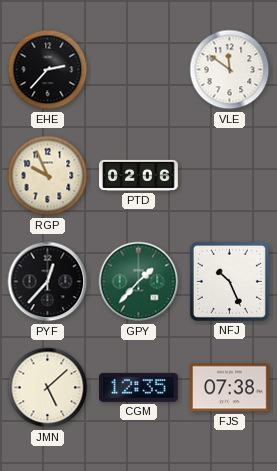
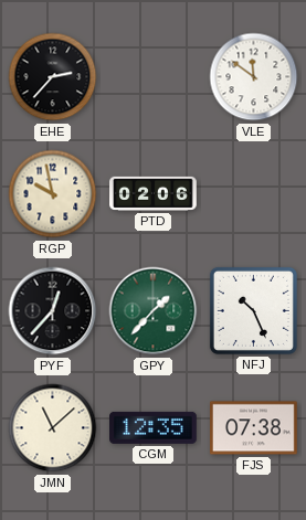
RGP: 9:56 -> 9:58
JMN: 5:08 -> 11:08
